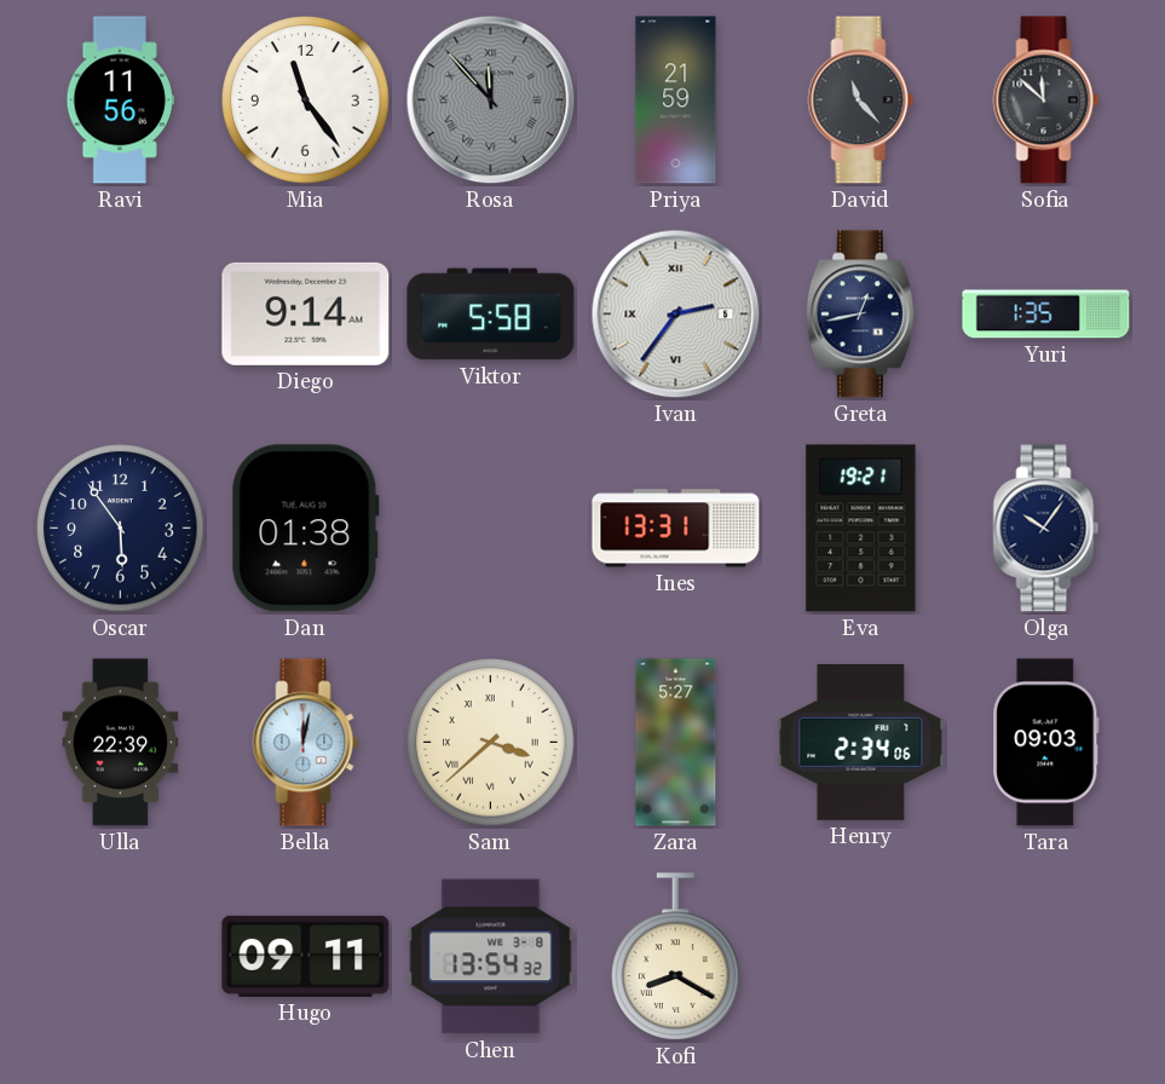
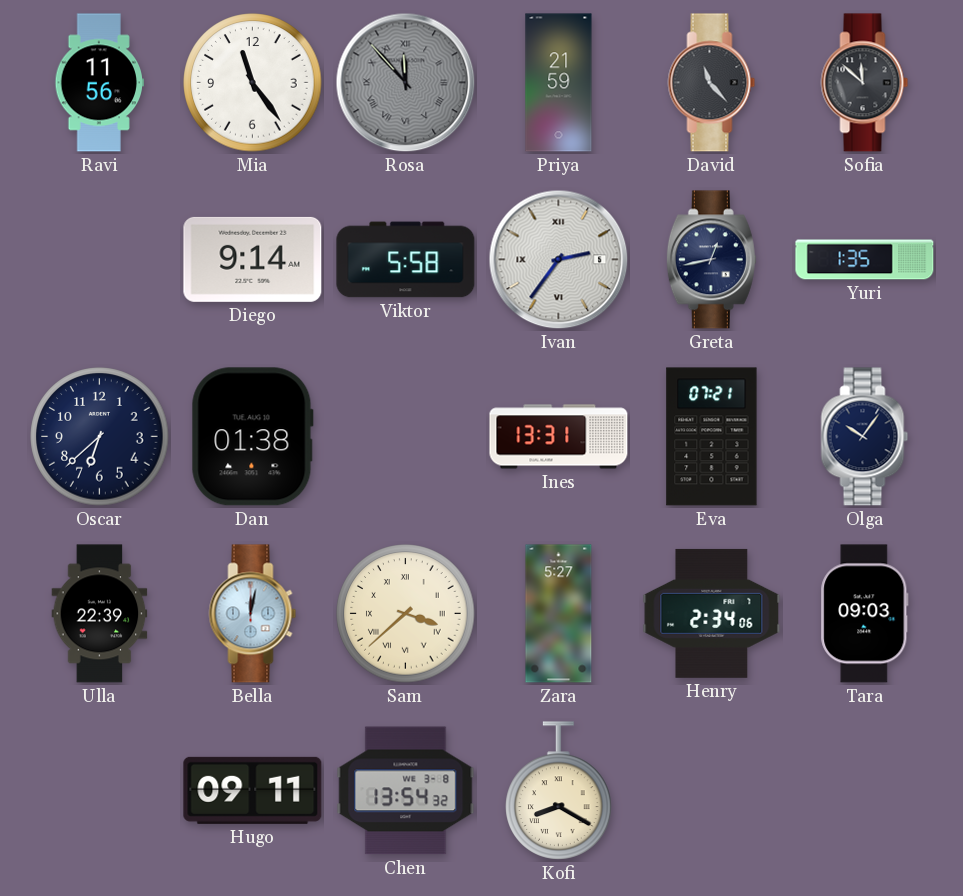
Oscar: 5:54 -> 6:38
Eva: 19:21 -> 07:21
